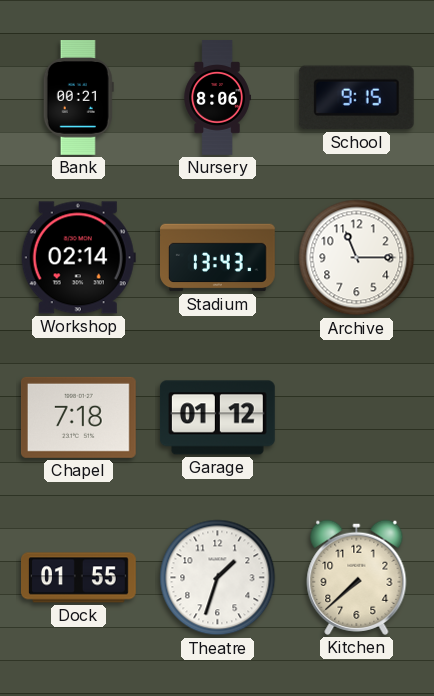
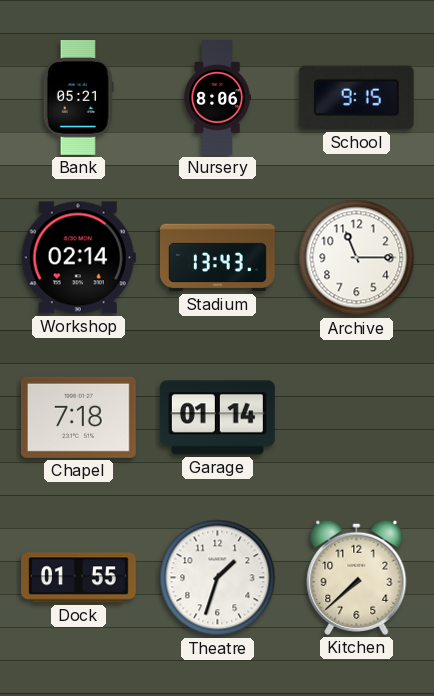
Bank: 00:21 -> 05:21
Garage: 01:12 -> 01:14
